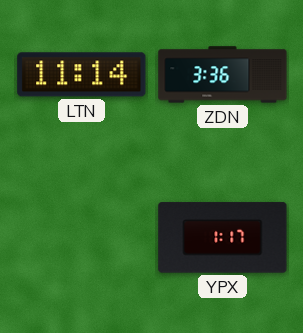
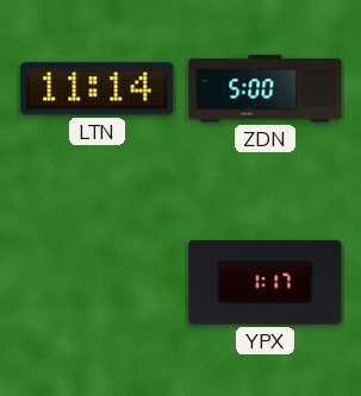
ZDN: 3:36 -> 5:00
